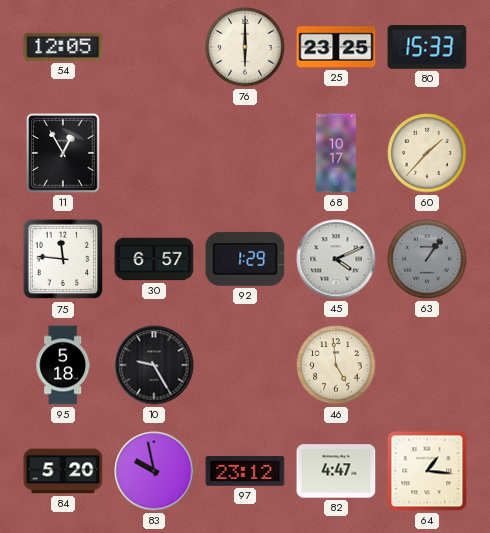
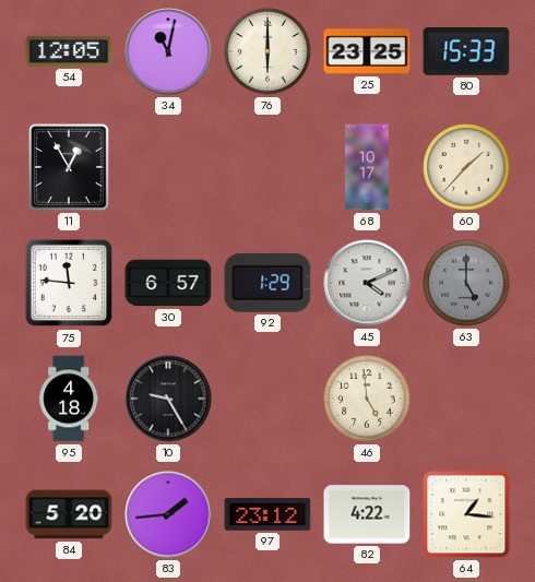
34: none -> 11:02
63: 1:06 -> 5:00
95: 5:18 -> 4:18
83: 9:58 -> 1:44
82: 4:47 -> 4:22
